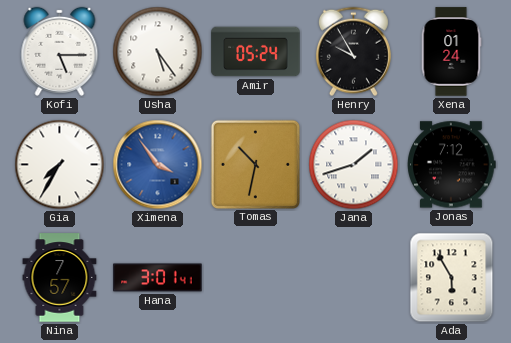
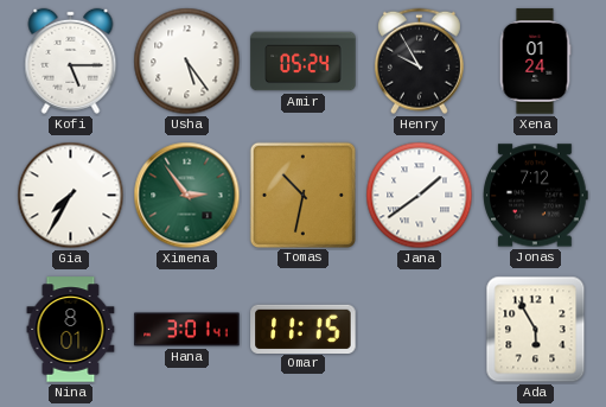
Ximena: 3:54 -> 2:54
Ximena dial: blue -> green
Jana: 1:42 -> 1:39
Nina: 7:57 -> 8:01
Omar: none -> 11:15
